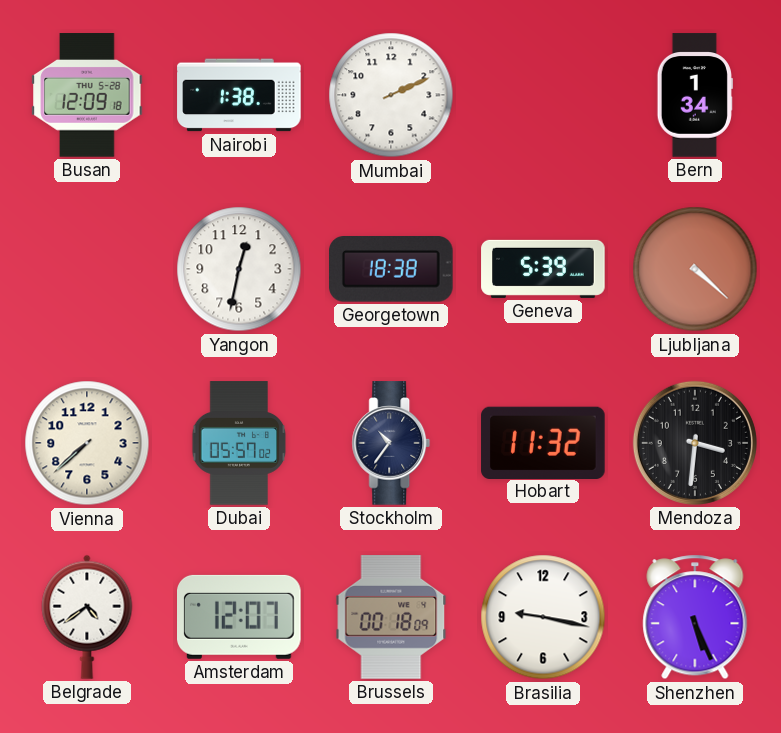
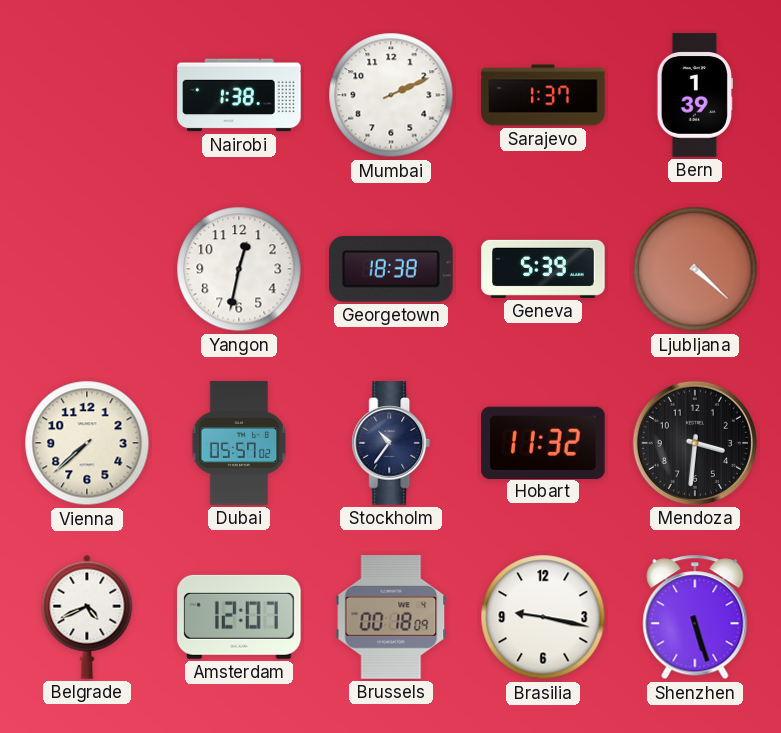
Busan: 12:09 -> none
Sarajevo: none -> 1:37
Bern: 1:34 -> 1:39
Belgrade: 4:39 -> 4:41
Shenzhen: 5:26 -> 5:27
